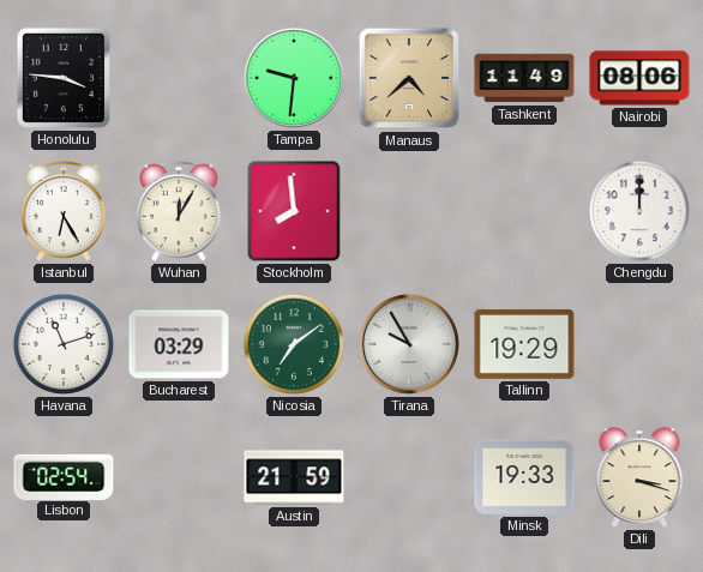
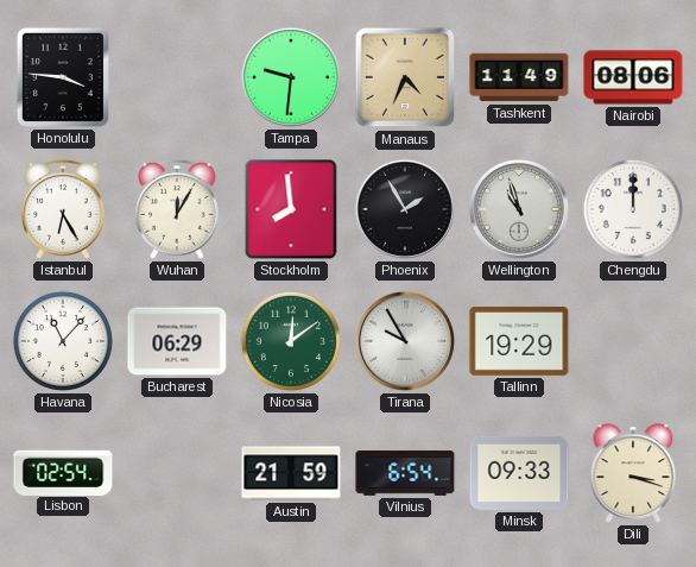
Manaus: 4:38 -> 4:34
Phoenix: none -> 1:55
Wellington: none -> 10:57
Havana: 11:12 -> 11:07
Bucharest: 03:29 -> 06:29
Nicosia: 7:09 -> 12:09
Vilnius: none -> 6:54
Minsk: 19:33 -> 09:33
